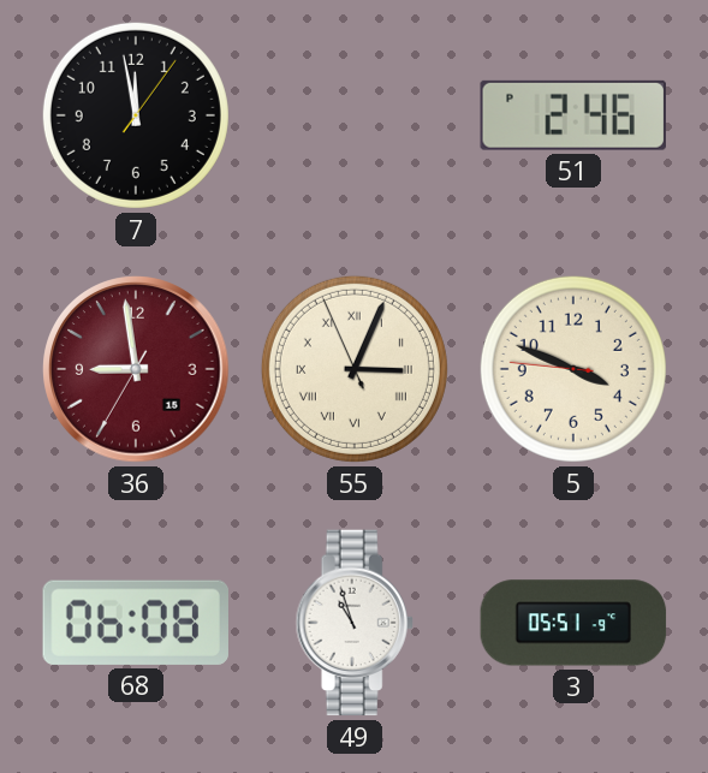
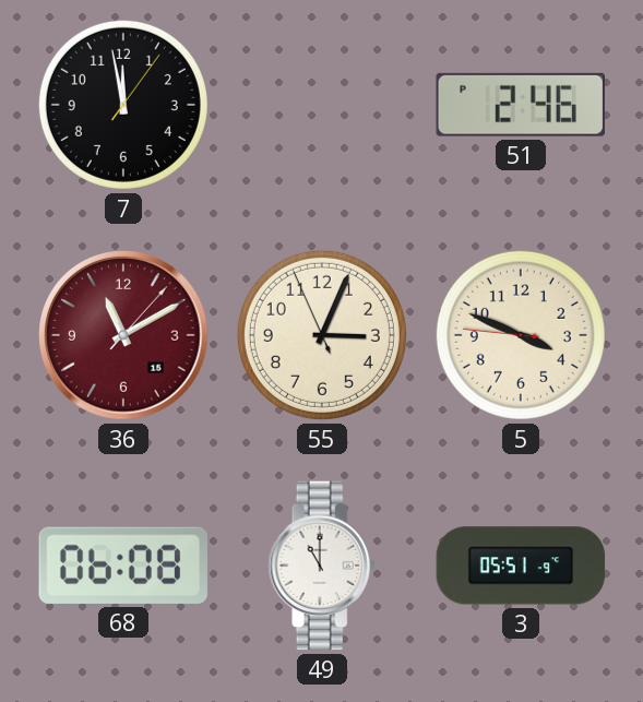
36: 8:58 -> 11:10
55 numerals: Roman -> Arabic
49: 10:57 -> 11:00
